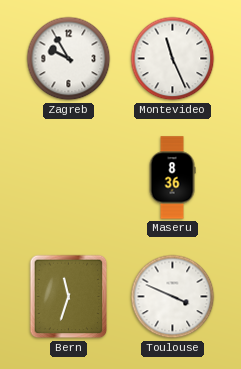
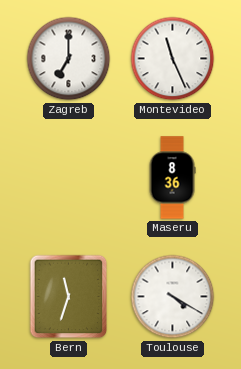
Zagreb: 9:55 -> 7:00
Toulouse: 3:49 -> 4:20
